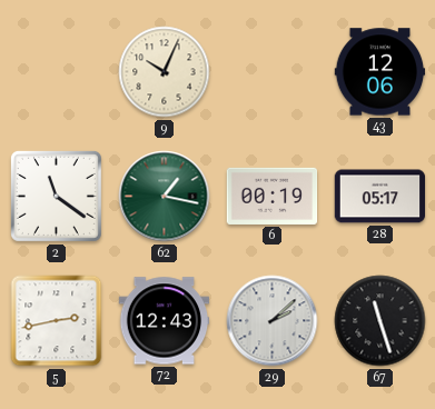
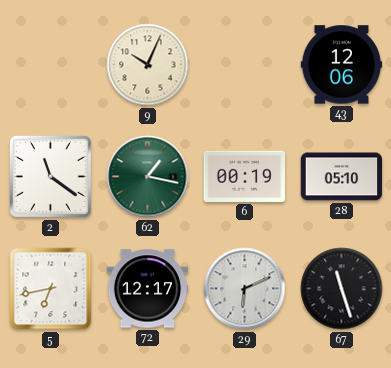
28: 05:17 -> 05:10
5: 2:43 -> 6:43
72: 12:43 -> 12:17
29: 2:08 -> 6:11
